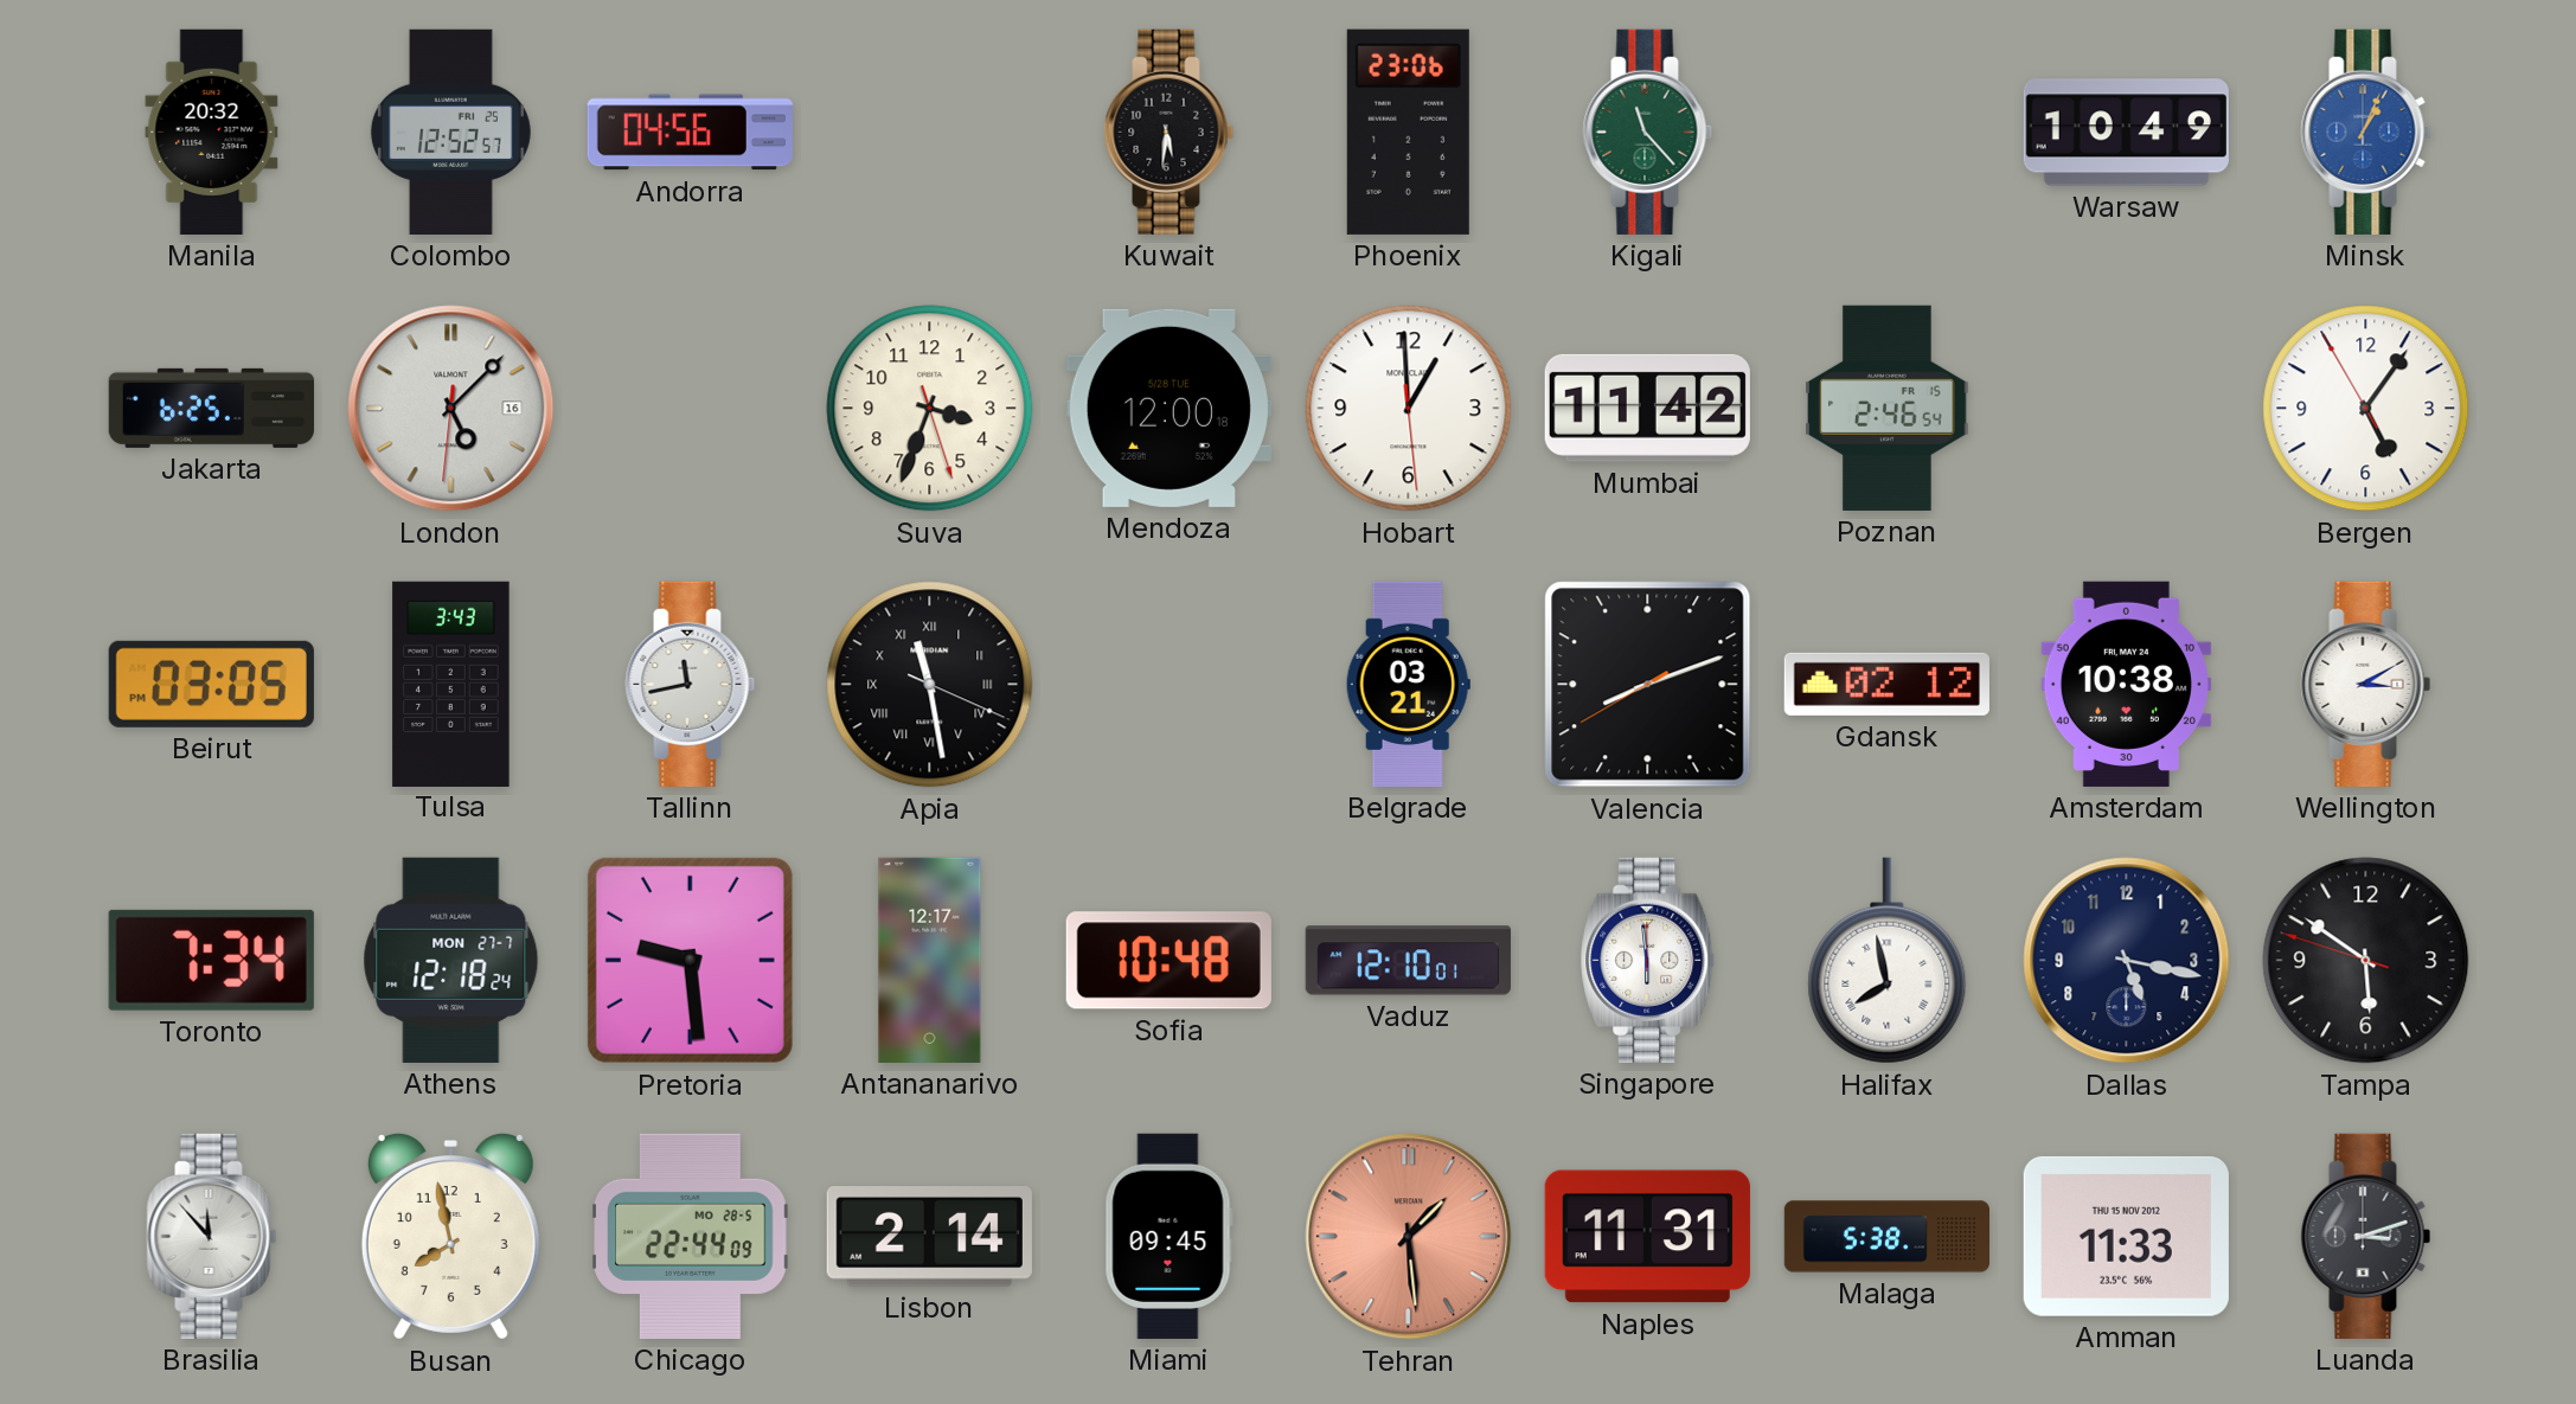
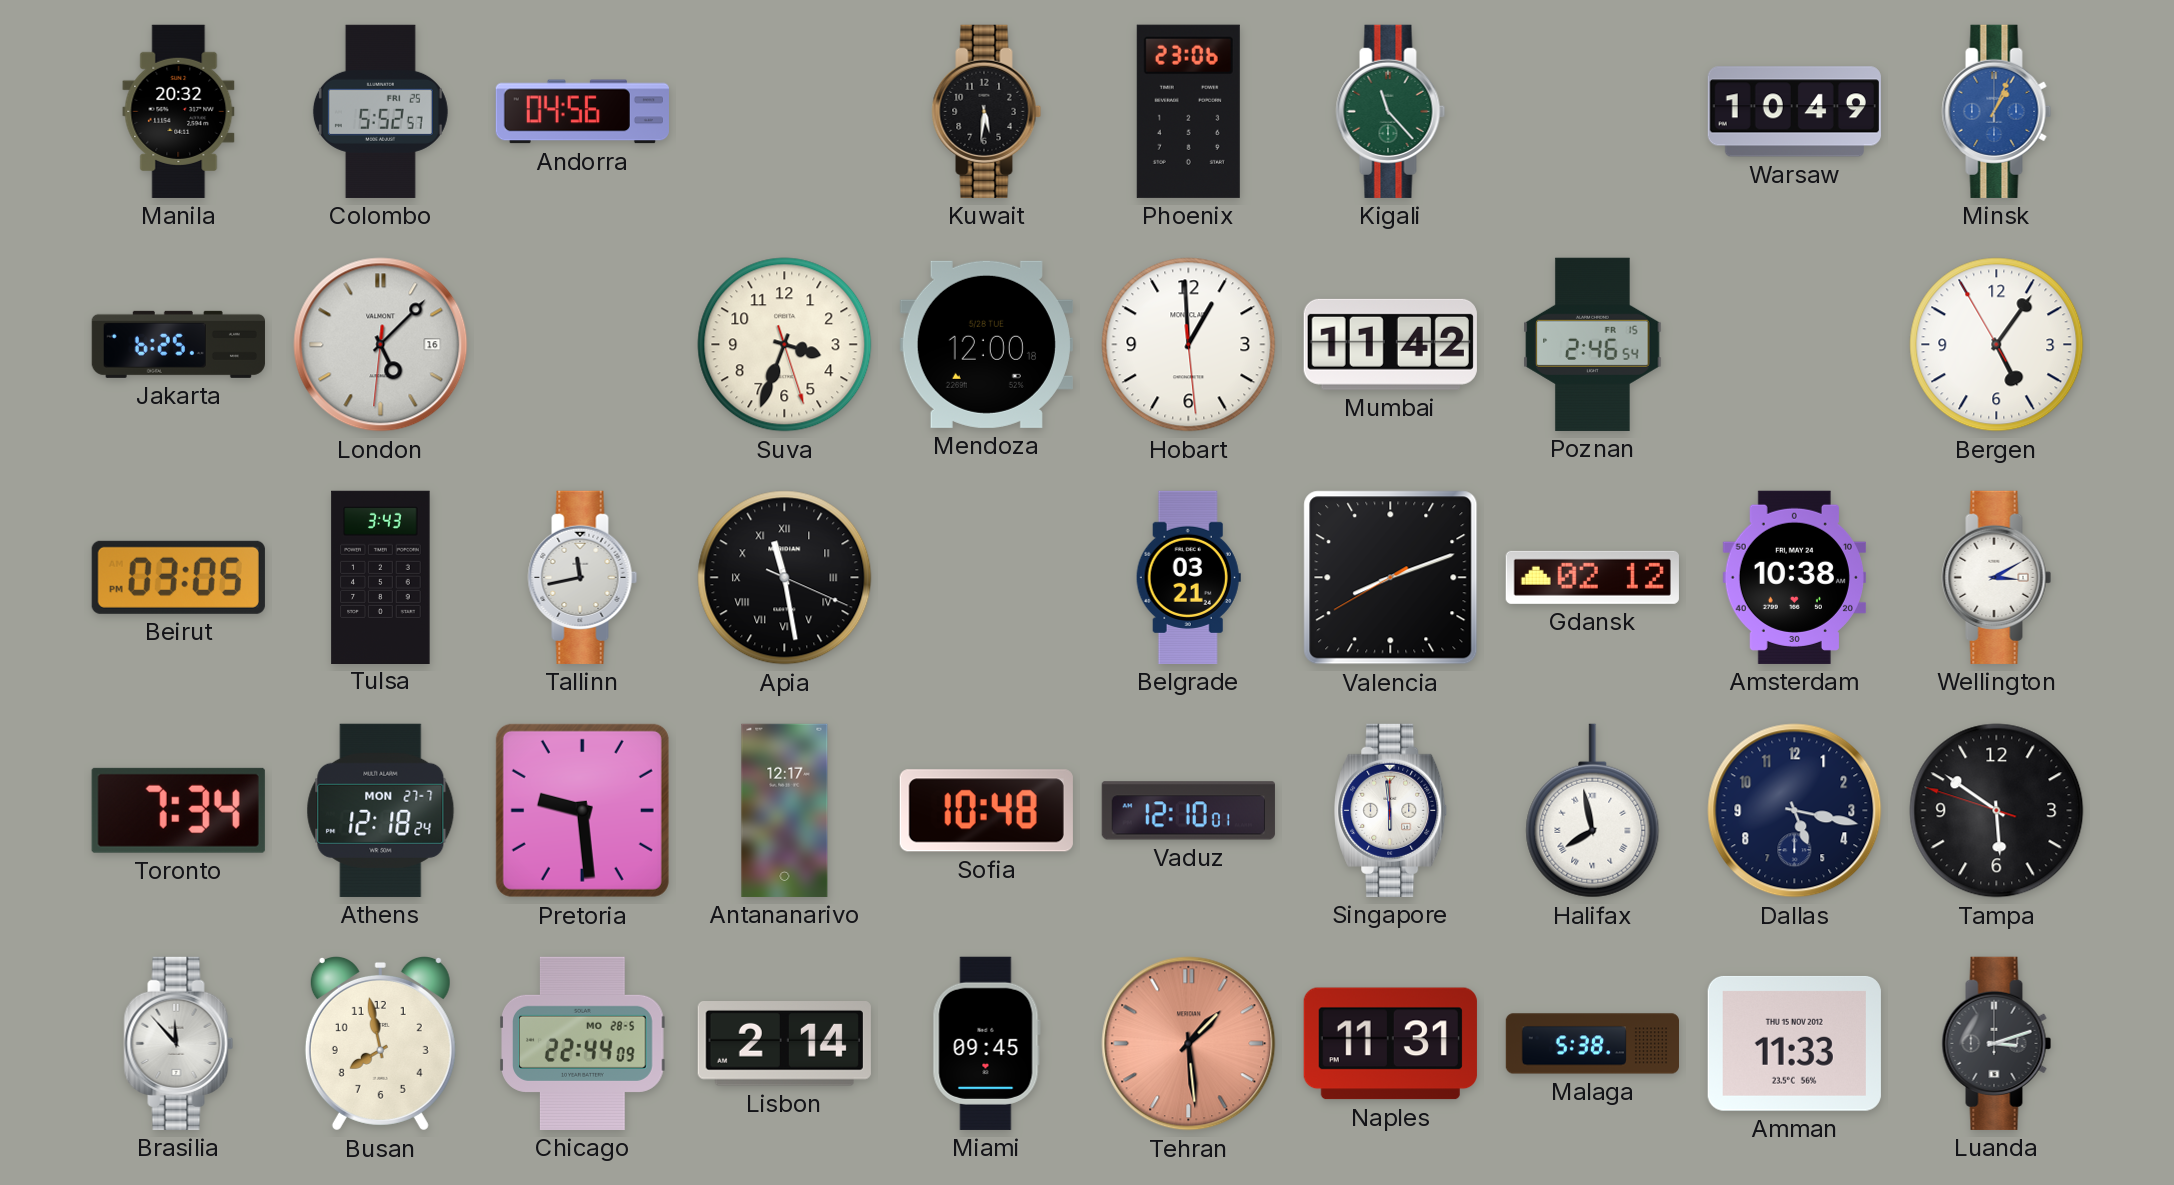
Colombo: 12:52 -> 5:52
